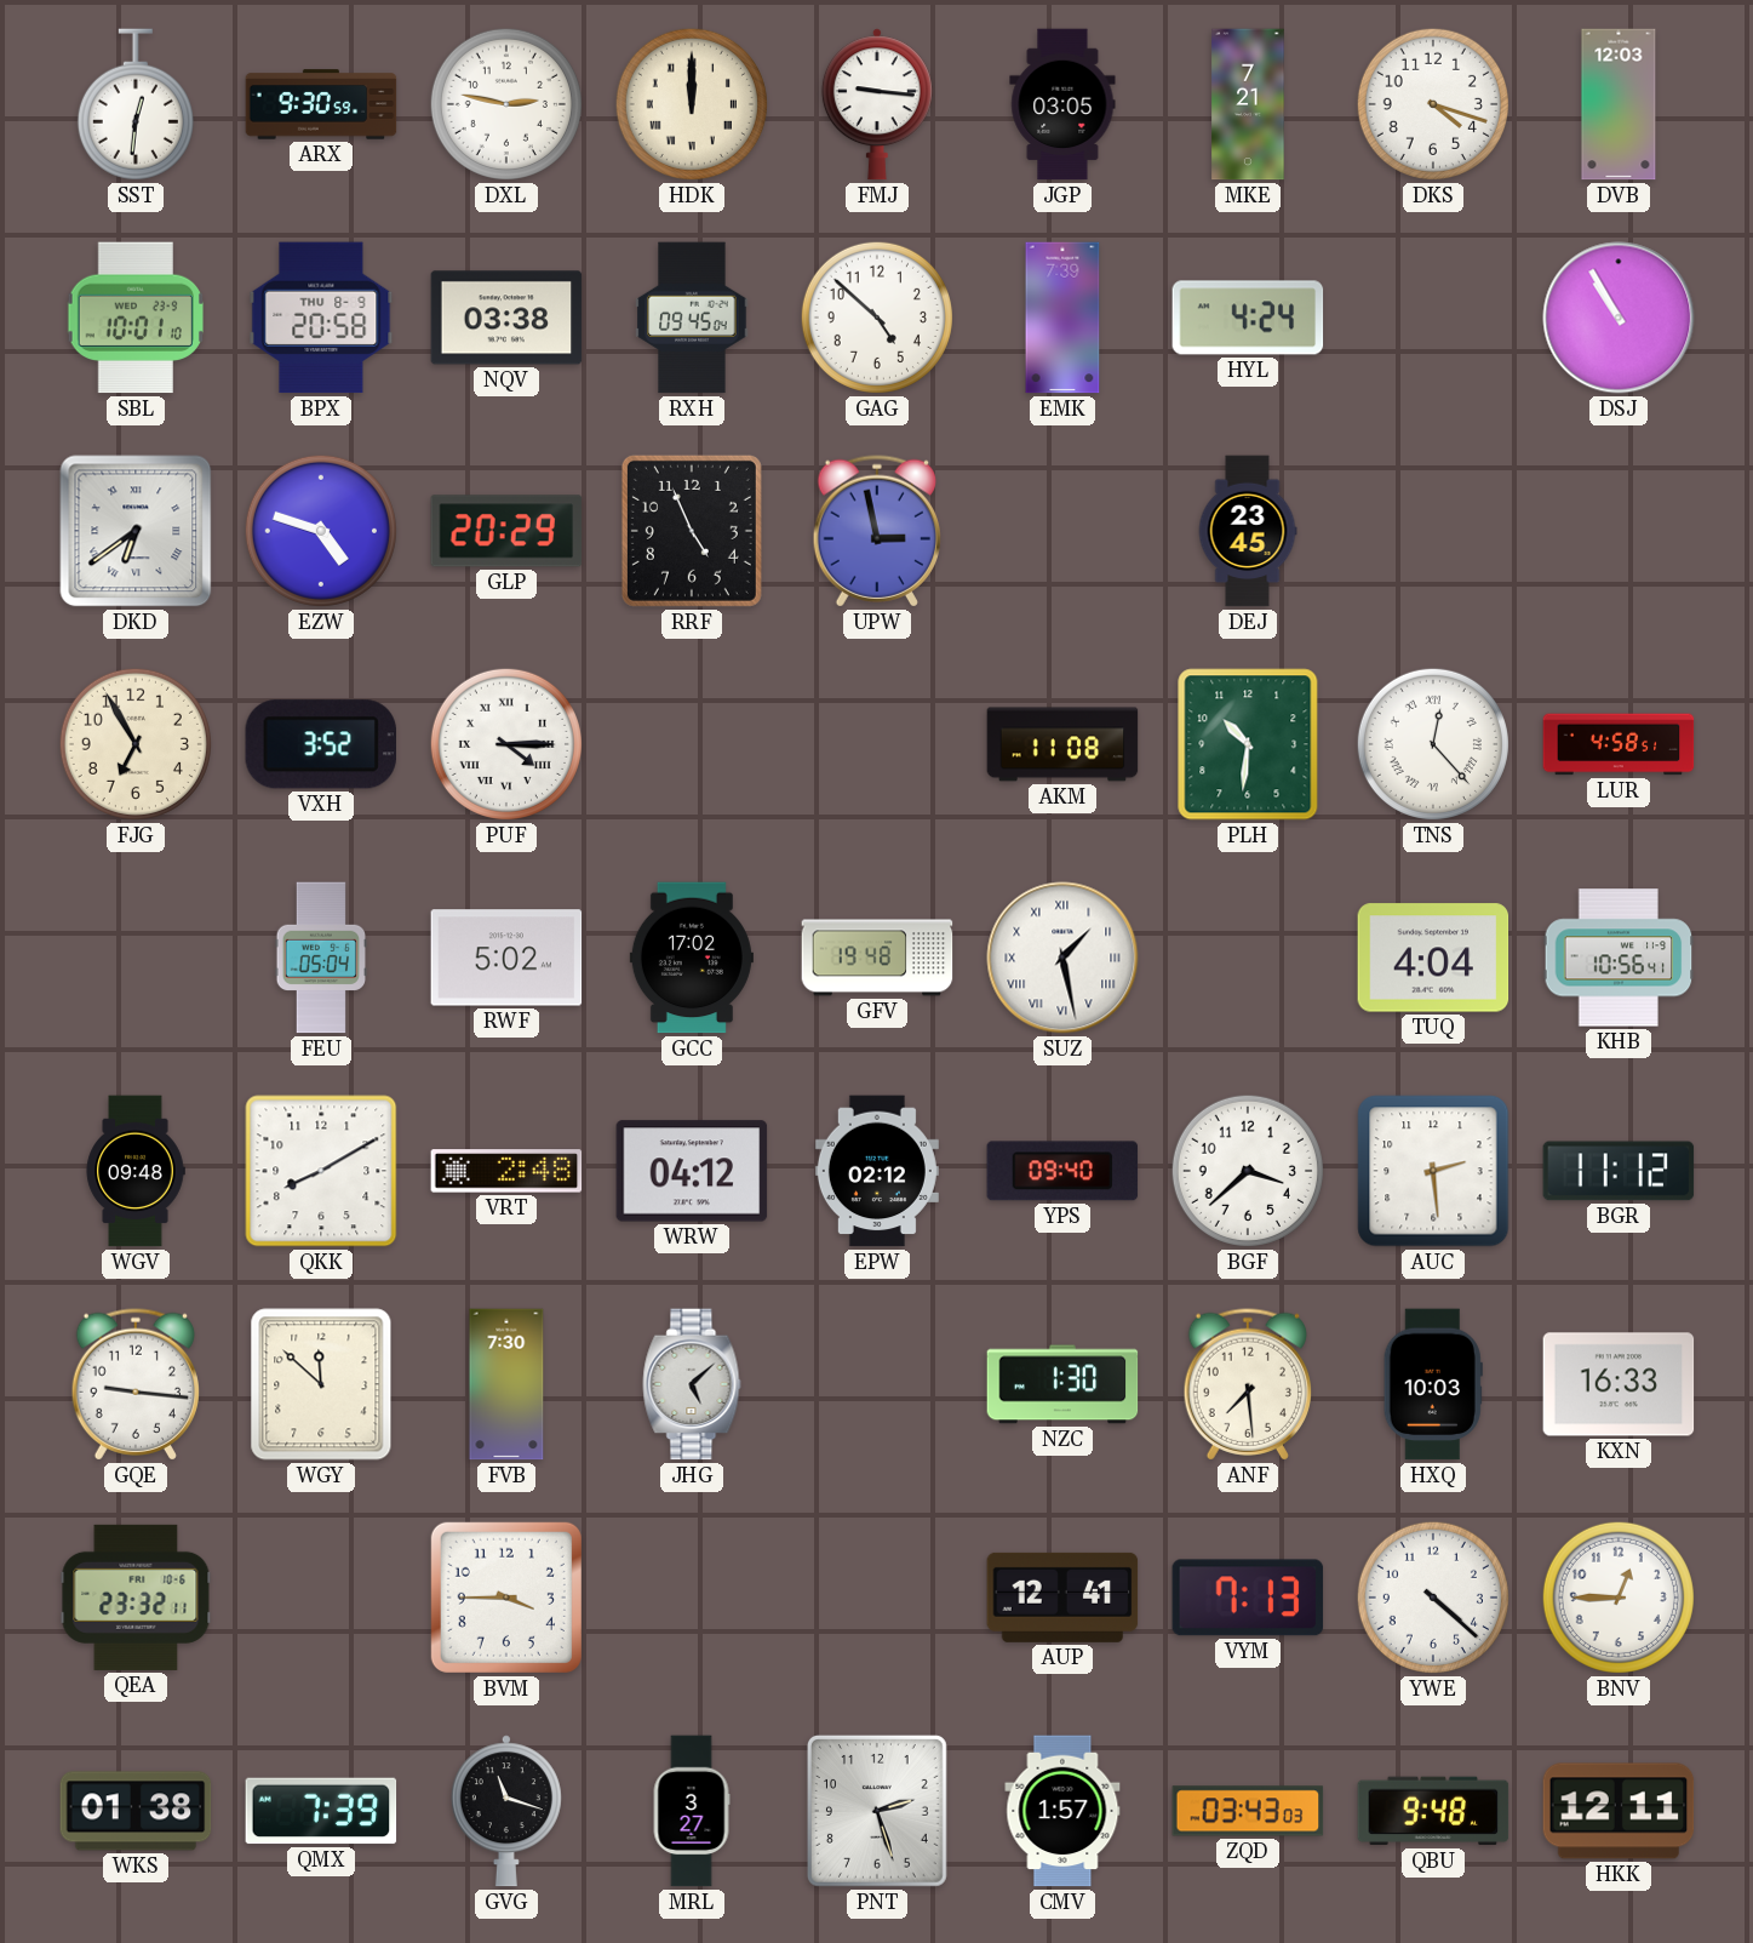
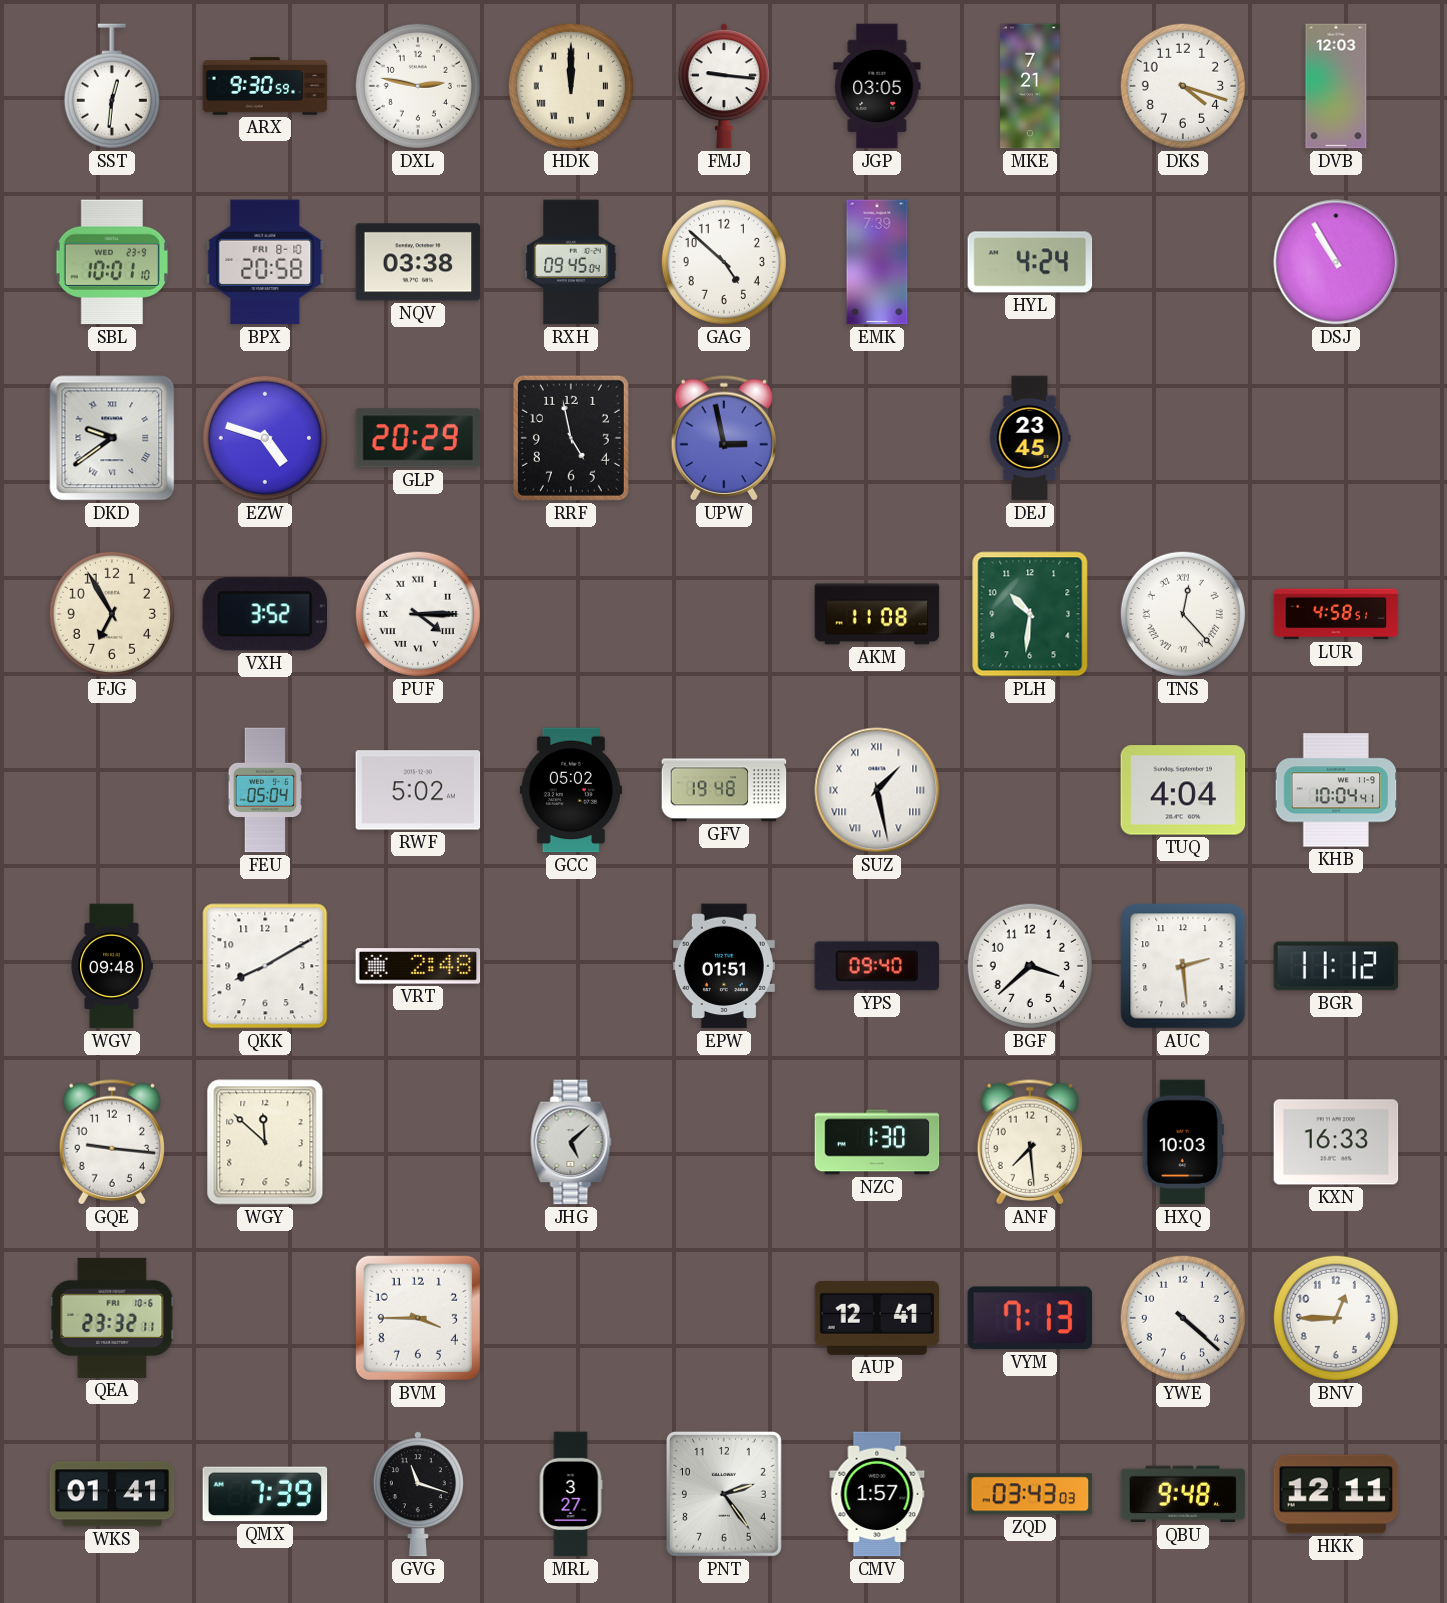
BPX date: THU 8-9 -> FRI 8-10
DKD: 6:39 -> 9:39
RRF: 4:56 -> 4:58
GCC: 17:02 -> 05:02
KHB: 10:56 -> 10:04
WRW: 04:12 -> none
EPW: 02:12 -> 01:51
FVB: 7:30 -> none
WKS: 01:38 -> 01:41
PNT: 2:27 -> 2:24
